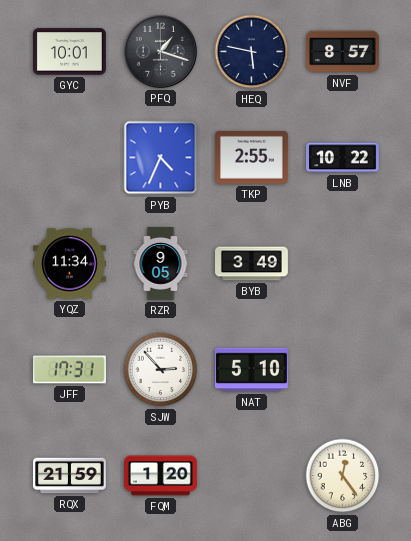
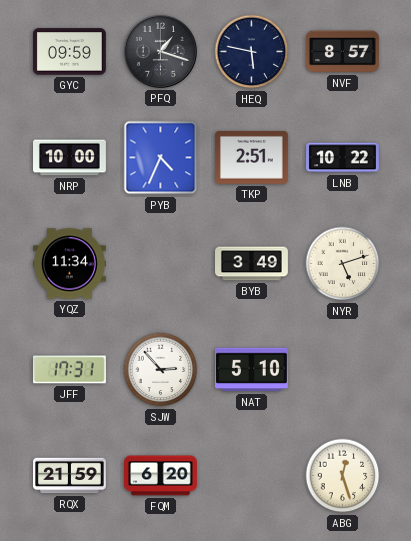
GYC: 10:01 -> 09:59
NRP: none -> 10:00
TKP: 2:55 -> 2:51
RZR: 9:05 -> none
NYR: none -> 5:12
FQM: 1:20 -> 6:20
ABG: 12:24 -> 12:27
